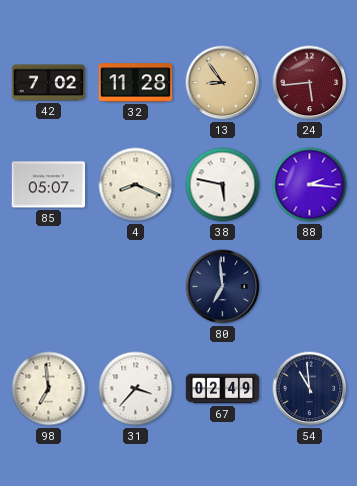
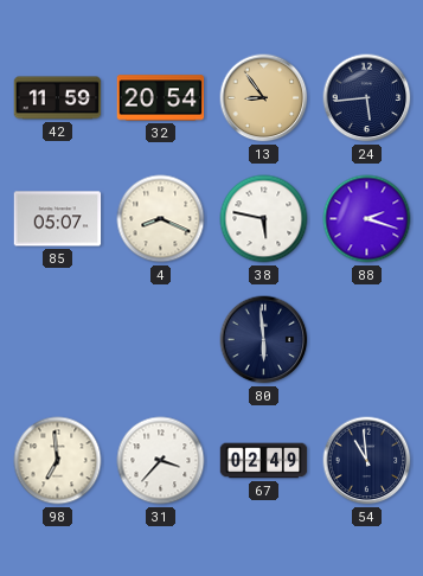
42: 7:02 -> 11:59
32: 11:28 -> 20:54
24 dial: burgundy -> navy
88: 2:16 -> 2:18
80: 6:59 -> 5:59
